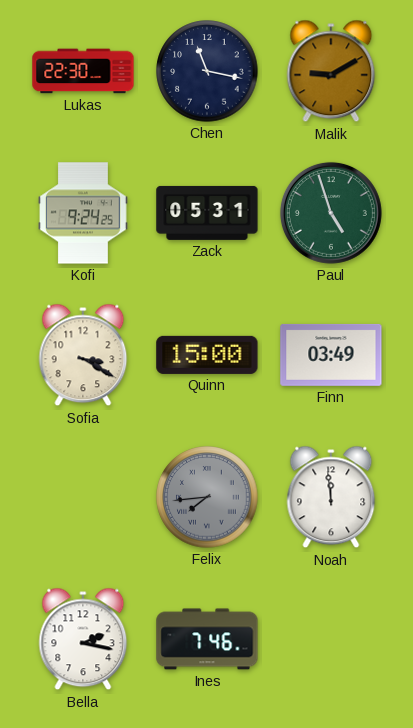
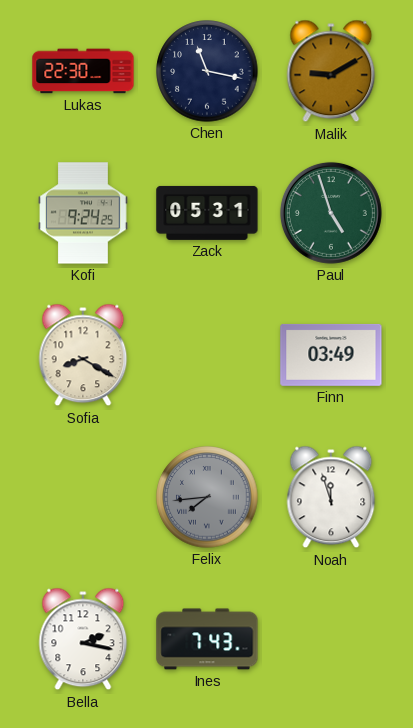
Sofia: 3:20 -> 8:20
Quinn: 15:00 -> none
Noah: 11:59 -> 11:57
Ines: 7:46 -> 7:43
